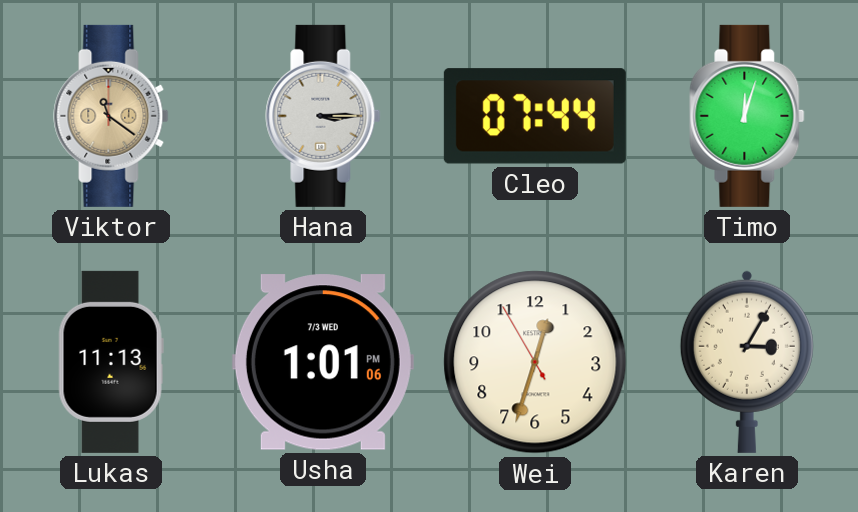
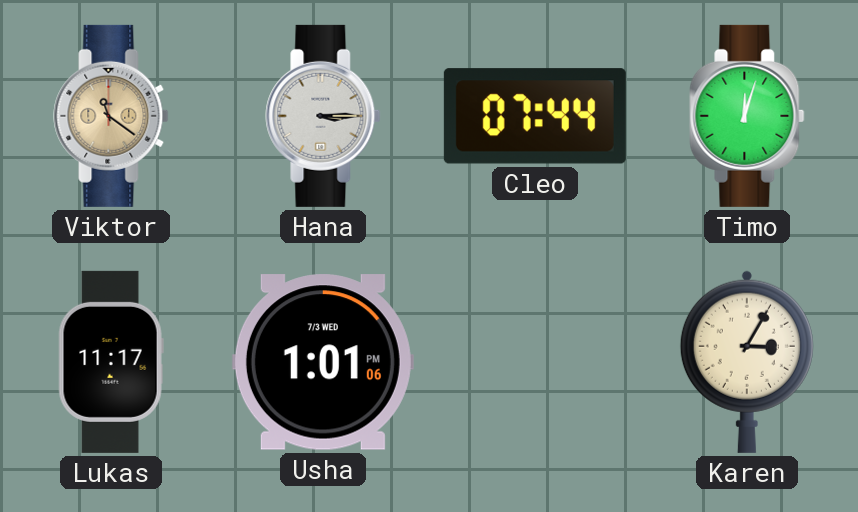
Lukas: 11:13 -> 11:17
Wei: 12:32 -> none
